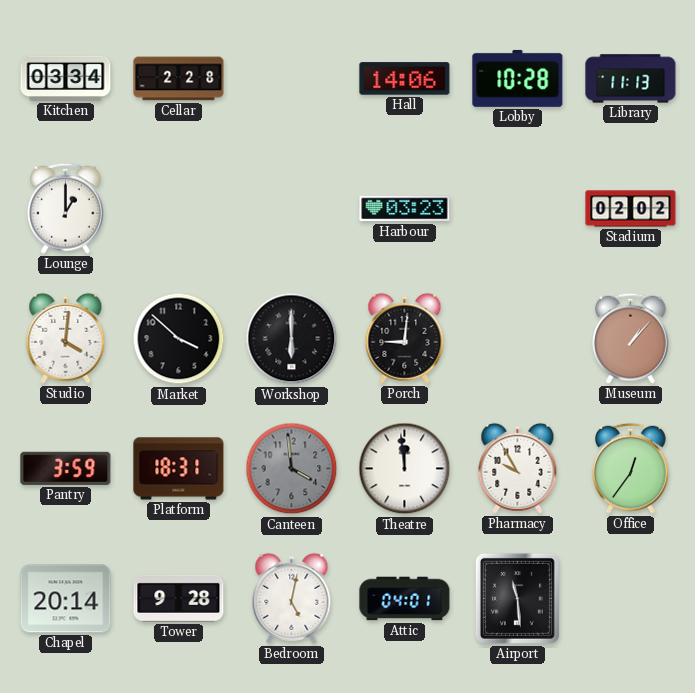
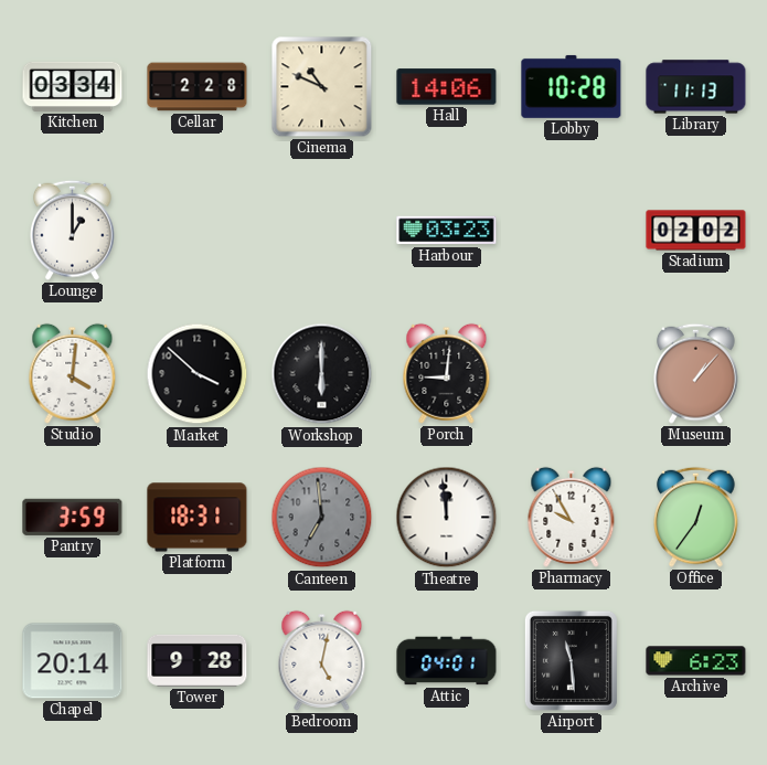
Cinema: none -> 10:49
Canteen: 3:59 -> 6:59
Archive: none -> 6:23
